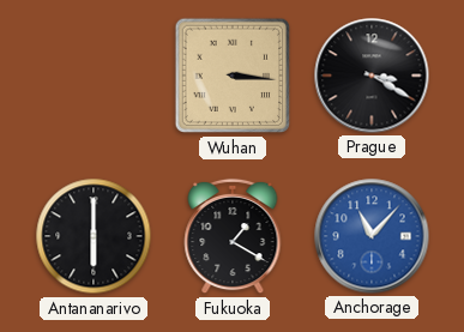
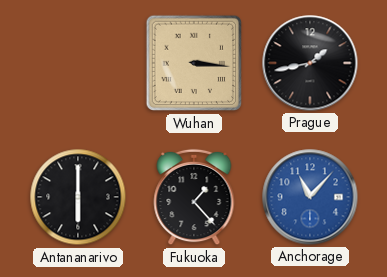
Prague: 3:20 -> 1:43
Fukuoka: 1:20 -> 1:23
